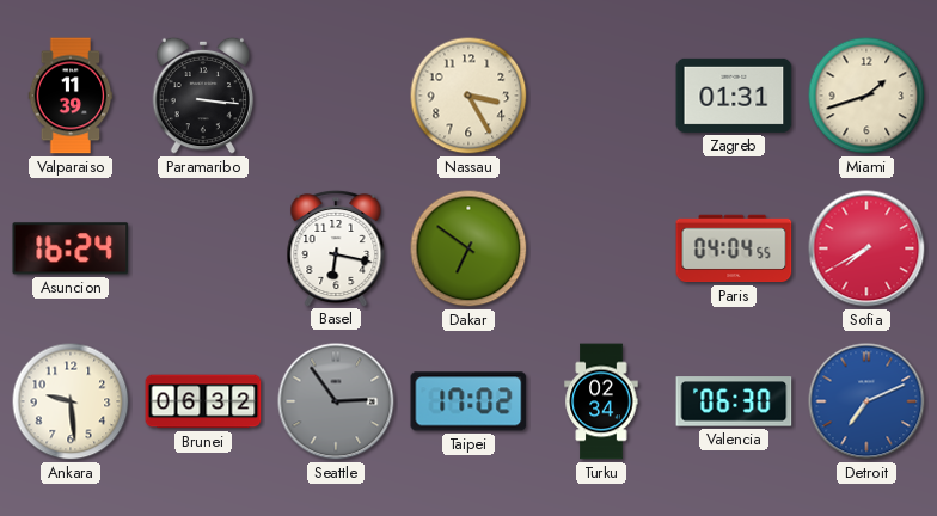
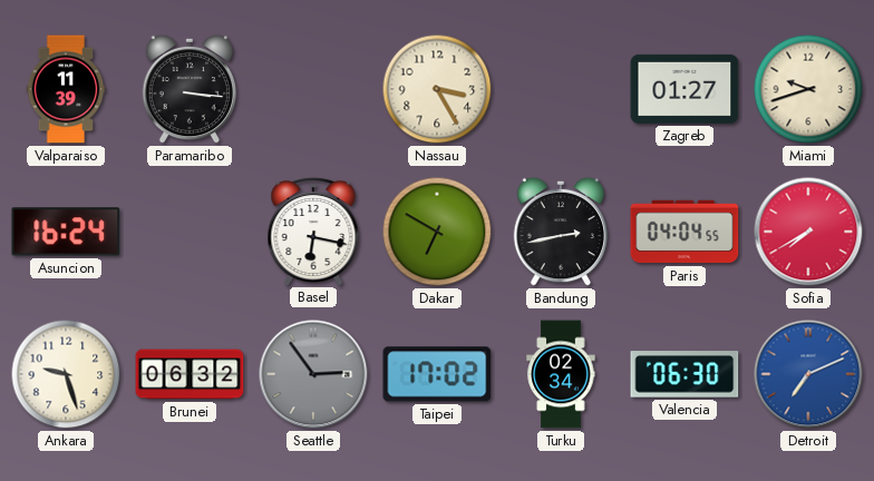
Zagreb: 01:31 -> 01:27
Miami: 1:42 -> 9:42
Dakar: 6:51 -> 6:50
Bandung: none -> 2:43
Ankara: 9:29 -> 9:27
